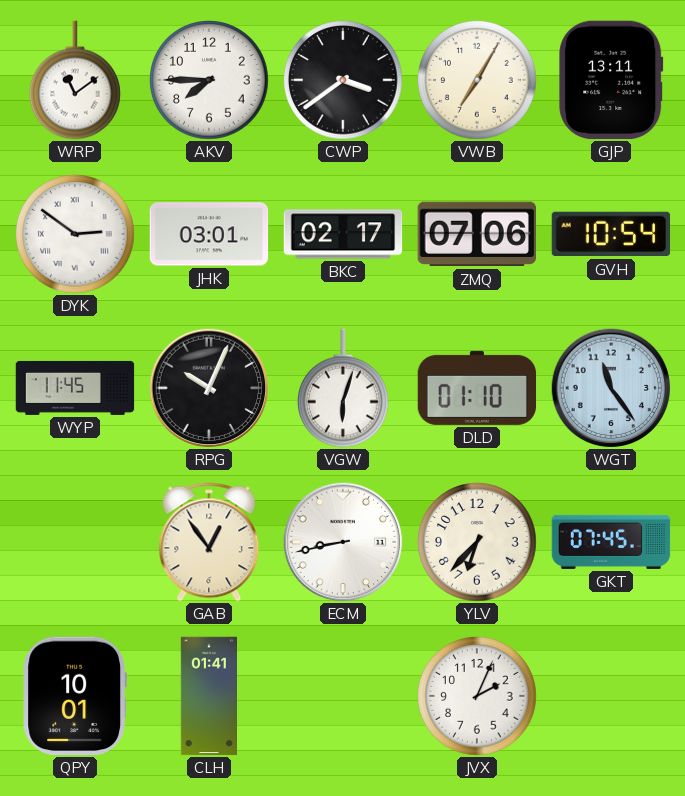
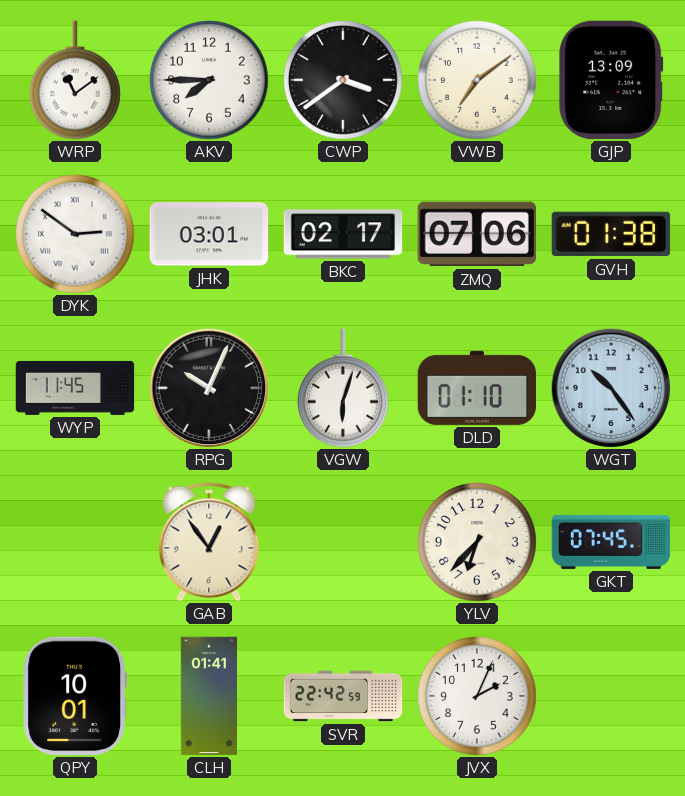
VWB: 7:05 -> 7:09
GJP: 13:11 -> 13:09
GVH: 10:54 -> 01:38
WGT: 11:24 -> 10:24
ECM: 8:43 -> none
SVR: none -> 22:42
